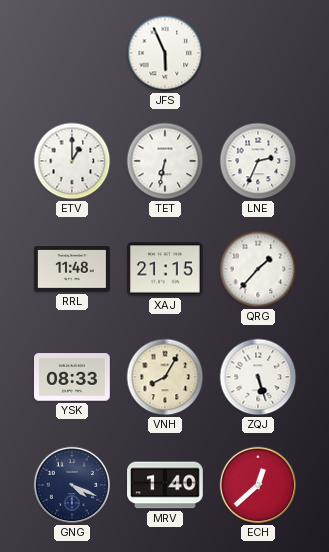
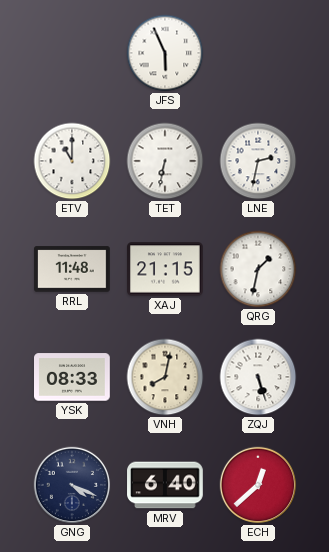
ETV: 1:00 -> 11:00
LNE: 2:34 -> 2:32
QRG: 1:37 -> 1:32
VNH: 8:05 -> 8:02
MRV: 1:40 -> 6:40
